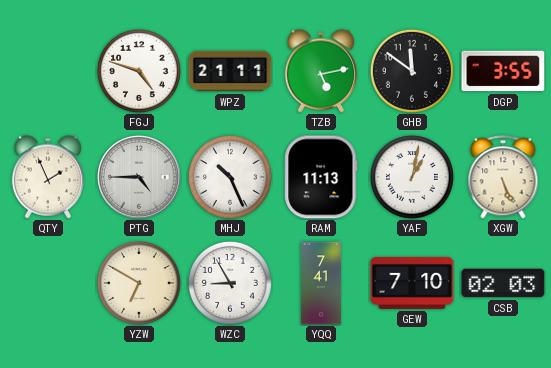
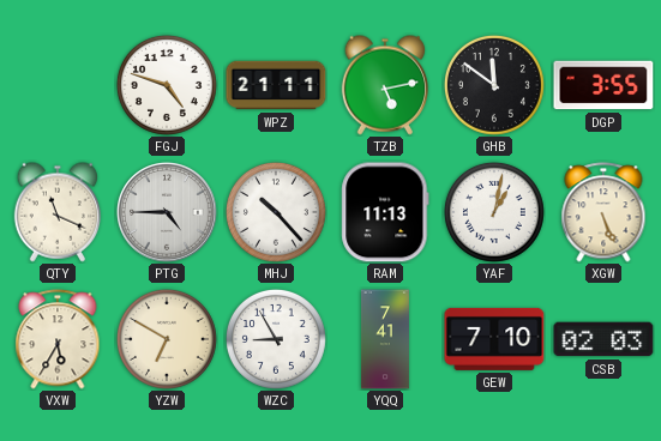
QTY: 1:56 -> 11:19
MHJ: 10:26 -> 10:23
VXW: none -> 5:35
